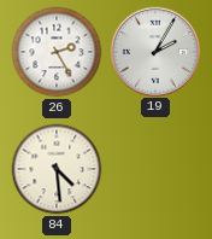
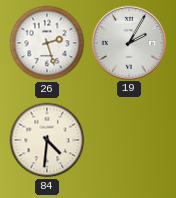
26: 2:25 -> 2:27
84: 4:29 -> 4:31
